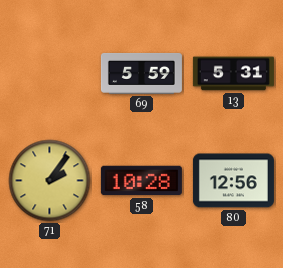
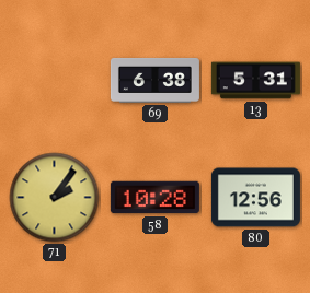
69: 5:59 -> 6:38
